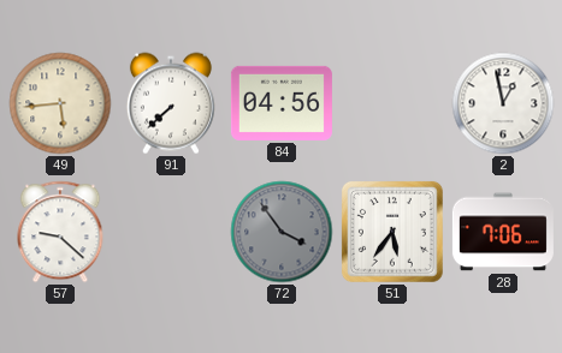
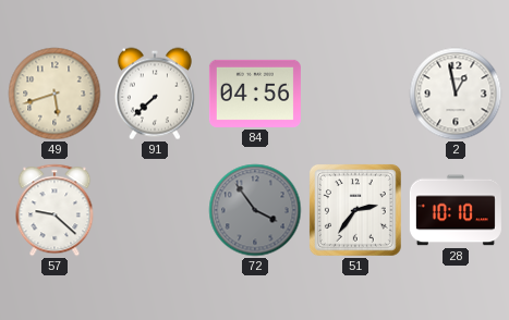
49: 5:44 -> 5:42
51: 5:36 -> 2:36
28: 7:06 -> 10:10
